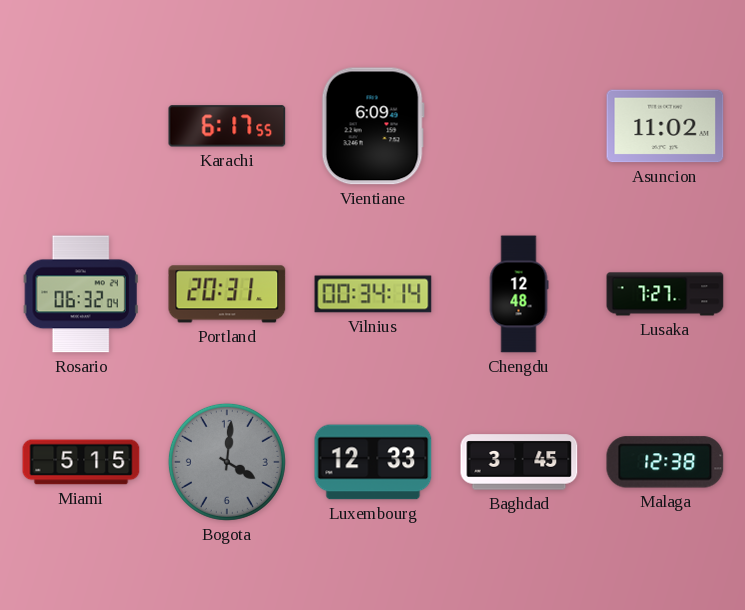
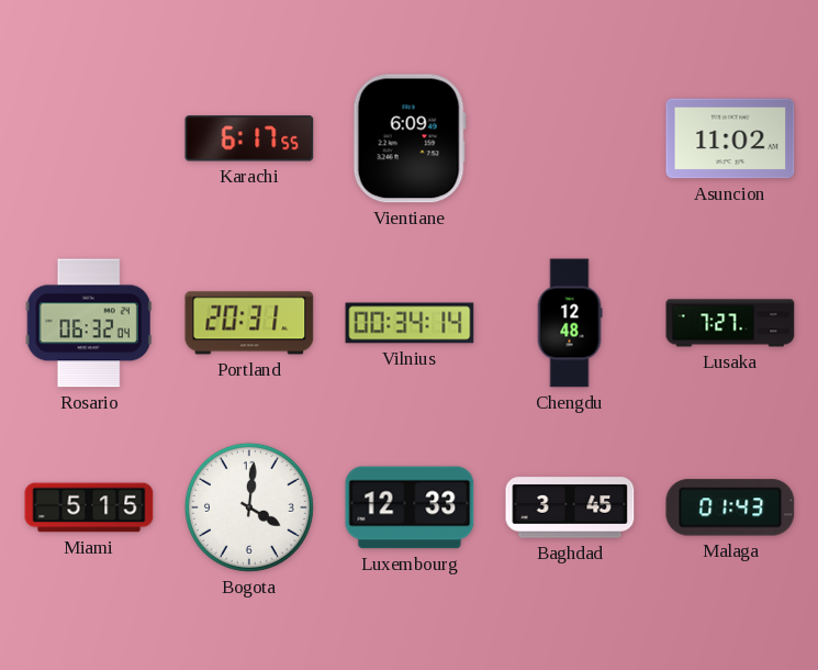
Bogota dial: grey -> white
Malaga: 12:38 -> 01:43
